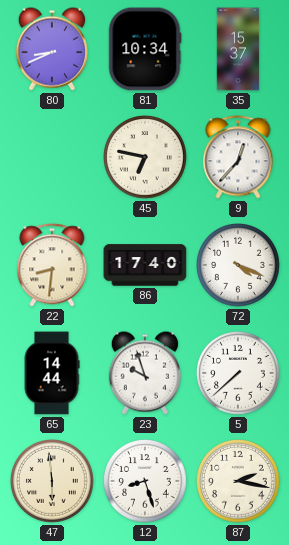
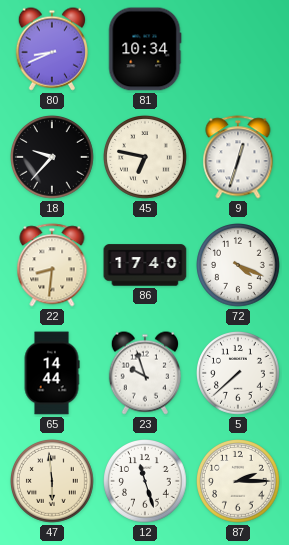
35: 15:37 -> none
18: none -> 9:37
9: 12:37 -> 12:33
12: 8:27 -> 11:27
87: 2:17 -> 2:15
